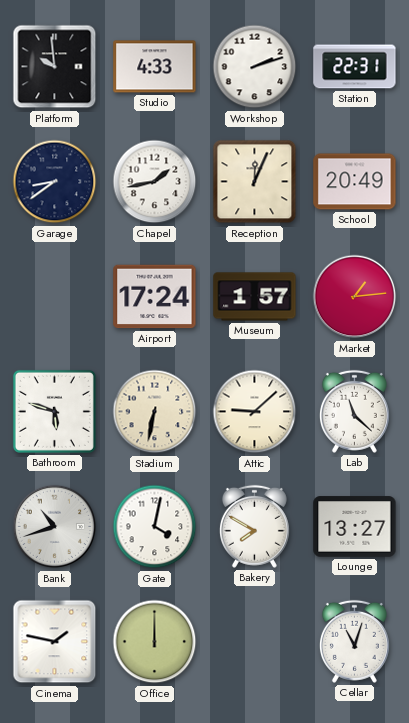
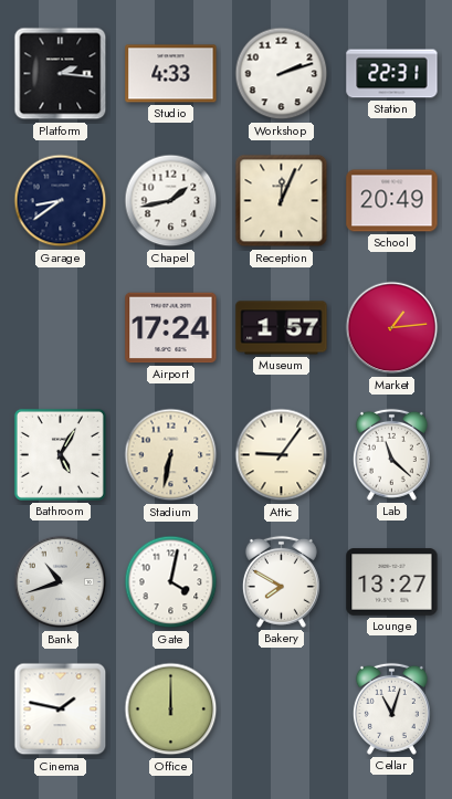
Platform: 9:59 -> 2:16
Bathroom: 5:48 -> 5:05
Attic: 9:08 -> 9:06
